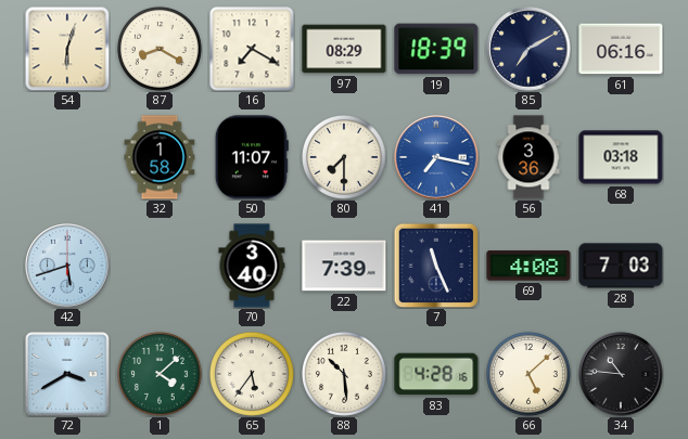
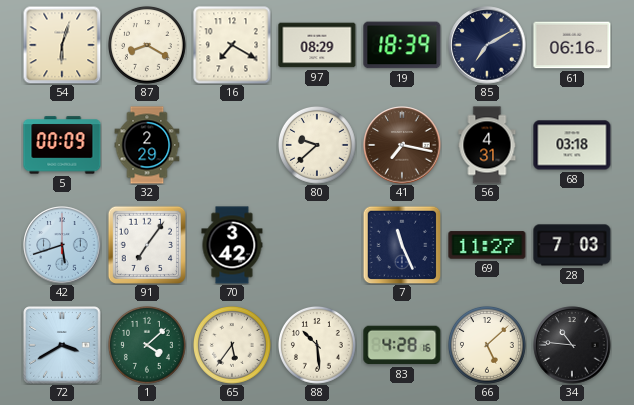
5: none -> 00:09
32: 1:58 -> 2:29
50: 11:07 -> none
80: 7:30 -> 9:38
41 dial: blue -> brown
56: 3:36 -> 4:31
91: none -> 7:06
70: 3:40 -> 3:42
22: 7:39 -> none
69: 4:08 -> 11:27
